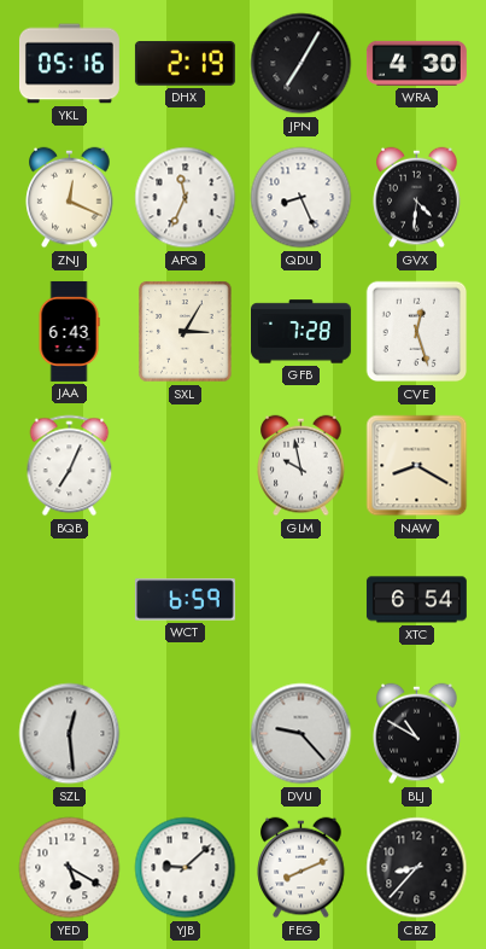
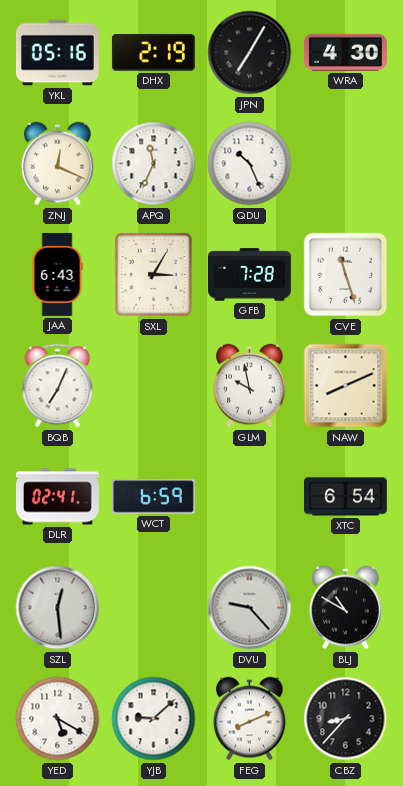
QDU: 8:26 -> 10:26
GVX: 4:31 -> none
CVE: 12:27 -> 11:27
NAW: 8:20 -> 8:11
DLR: none -> 02:41
